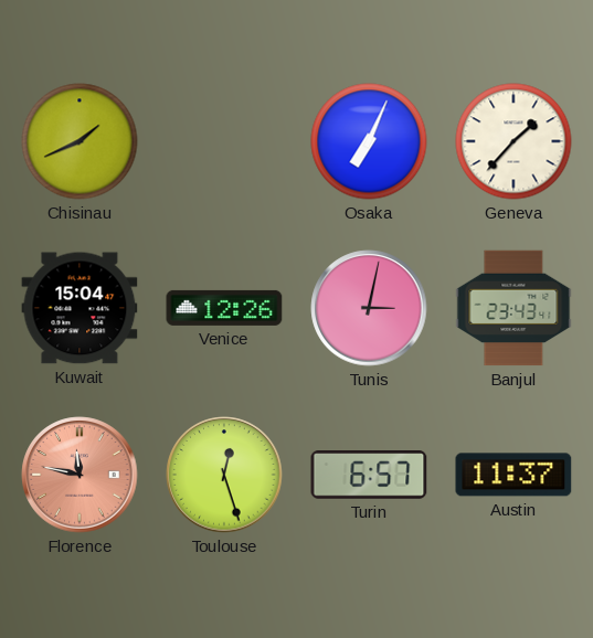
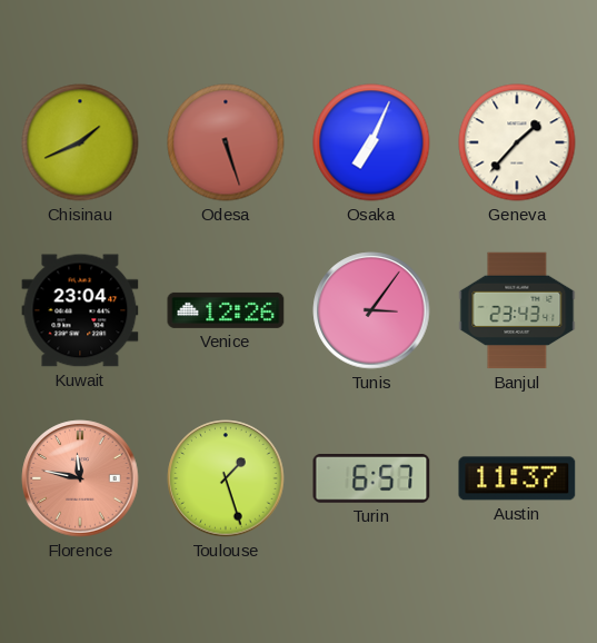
Odesa: none -> 5:27
Kuwait: 15:04 -> 23:04
Tunis: 3:02 -> 3:06
Toulouse: 12:27 -> 1:27
